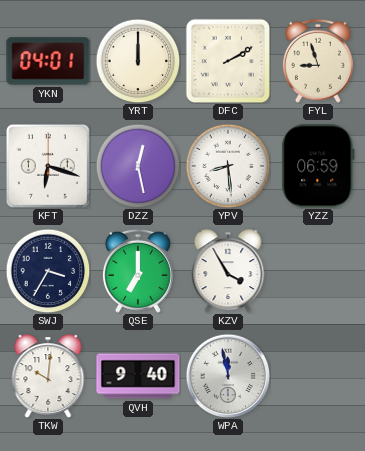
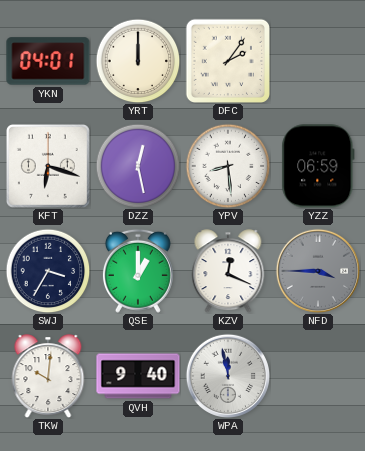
DFC: 2:10 -> 2:06
FYL: 8:57 -> none
QSE: 7:00 -> 1:00
KZV: 3:55 -> 12:19
NFD: none -> 3:45
